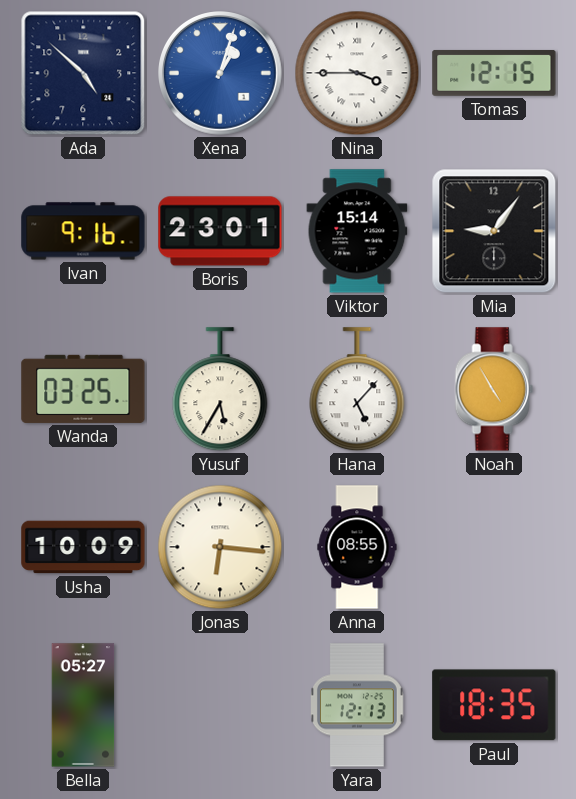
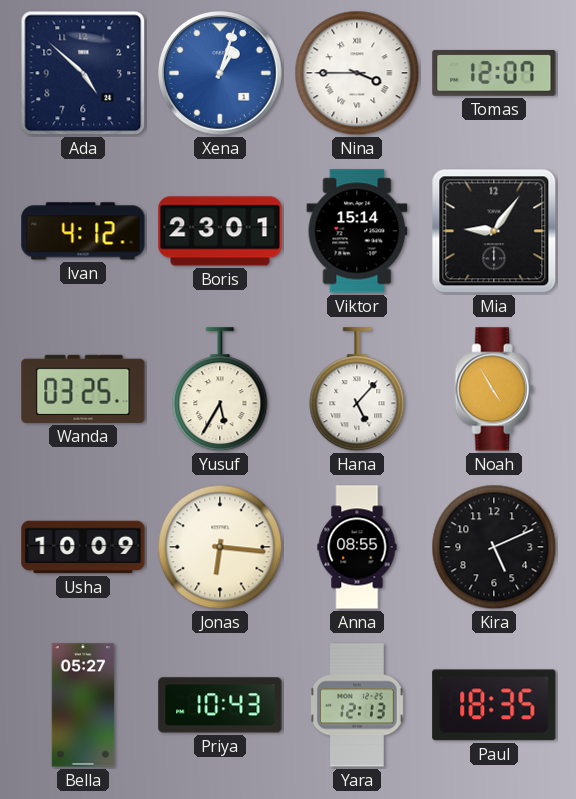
Tomas: 12:15 -> 12:07
Ivan: 9:16 -> 4:12
Kira: none -> 5:11
Priya: none -> 10:43
